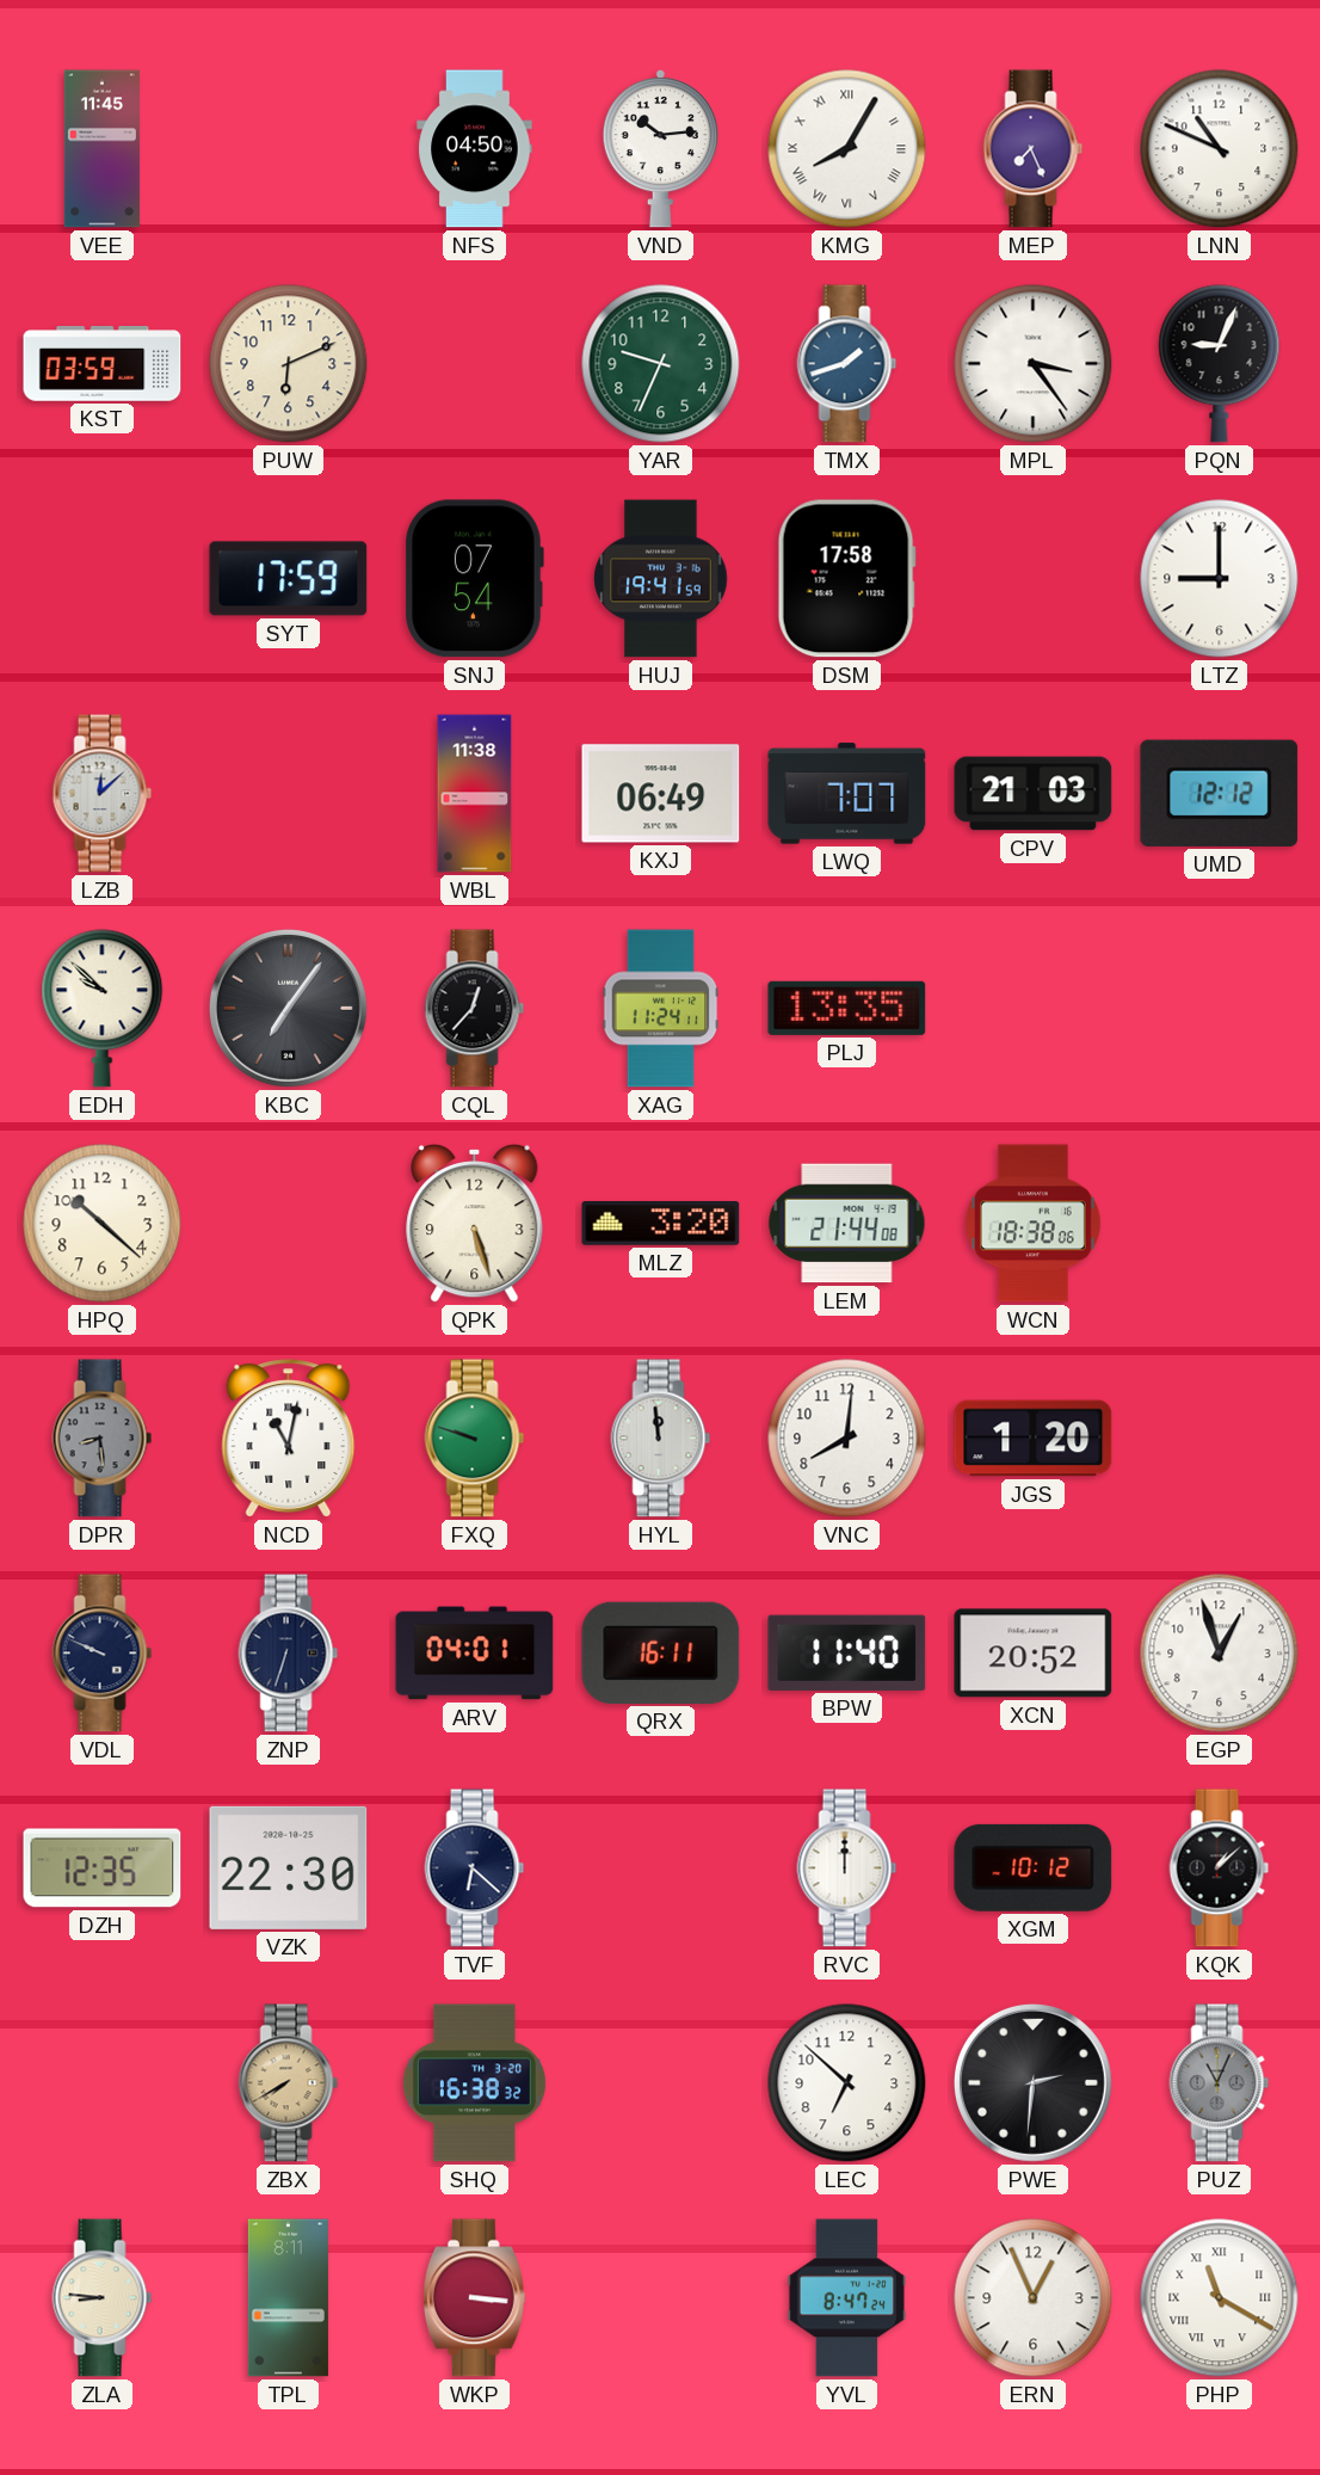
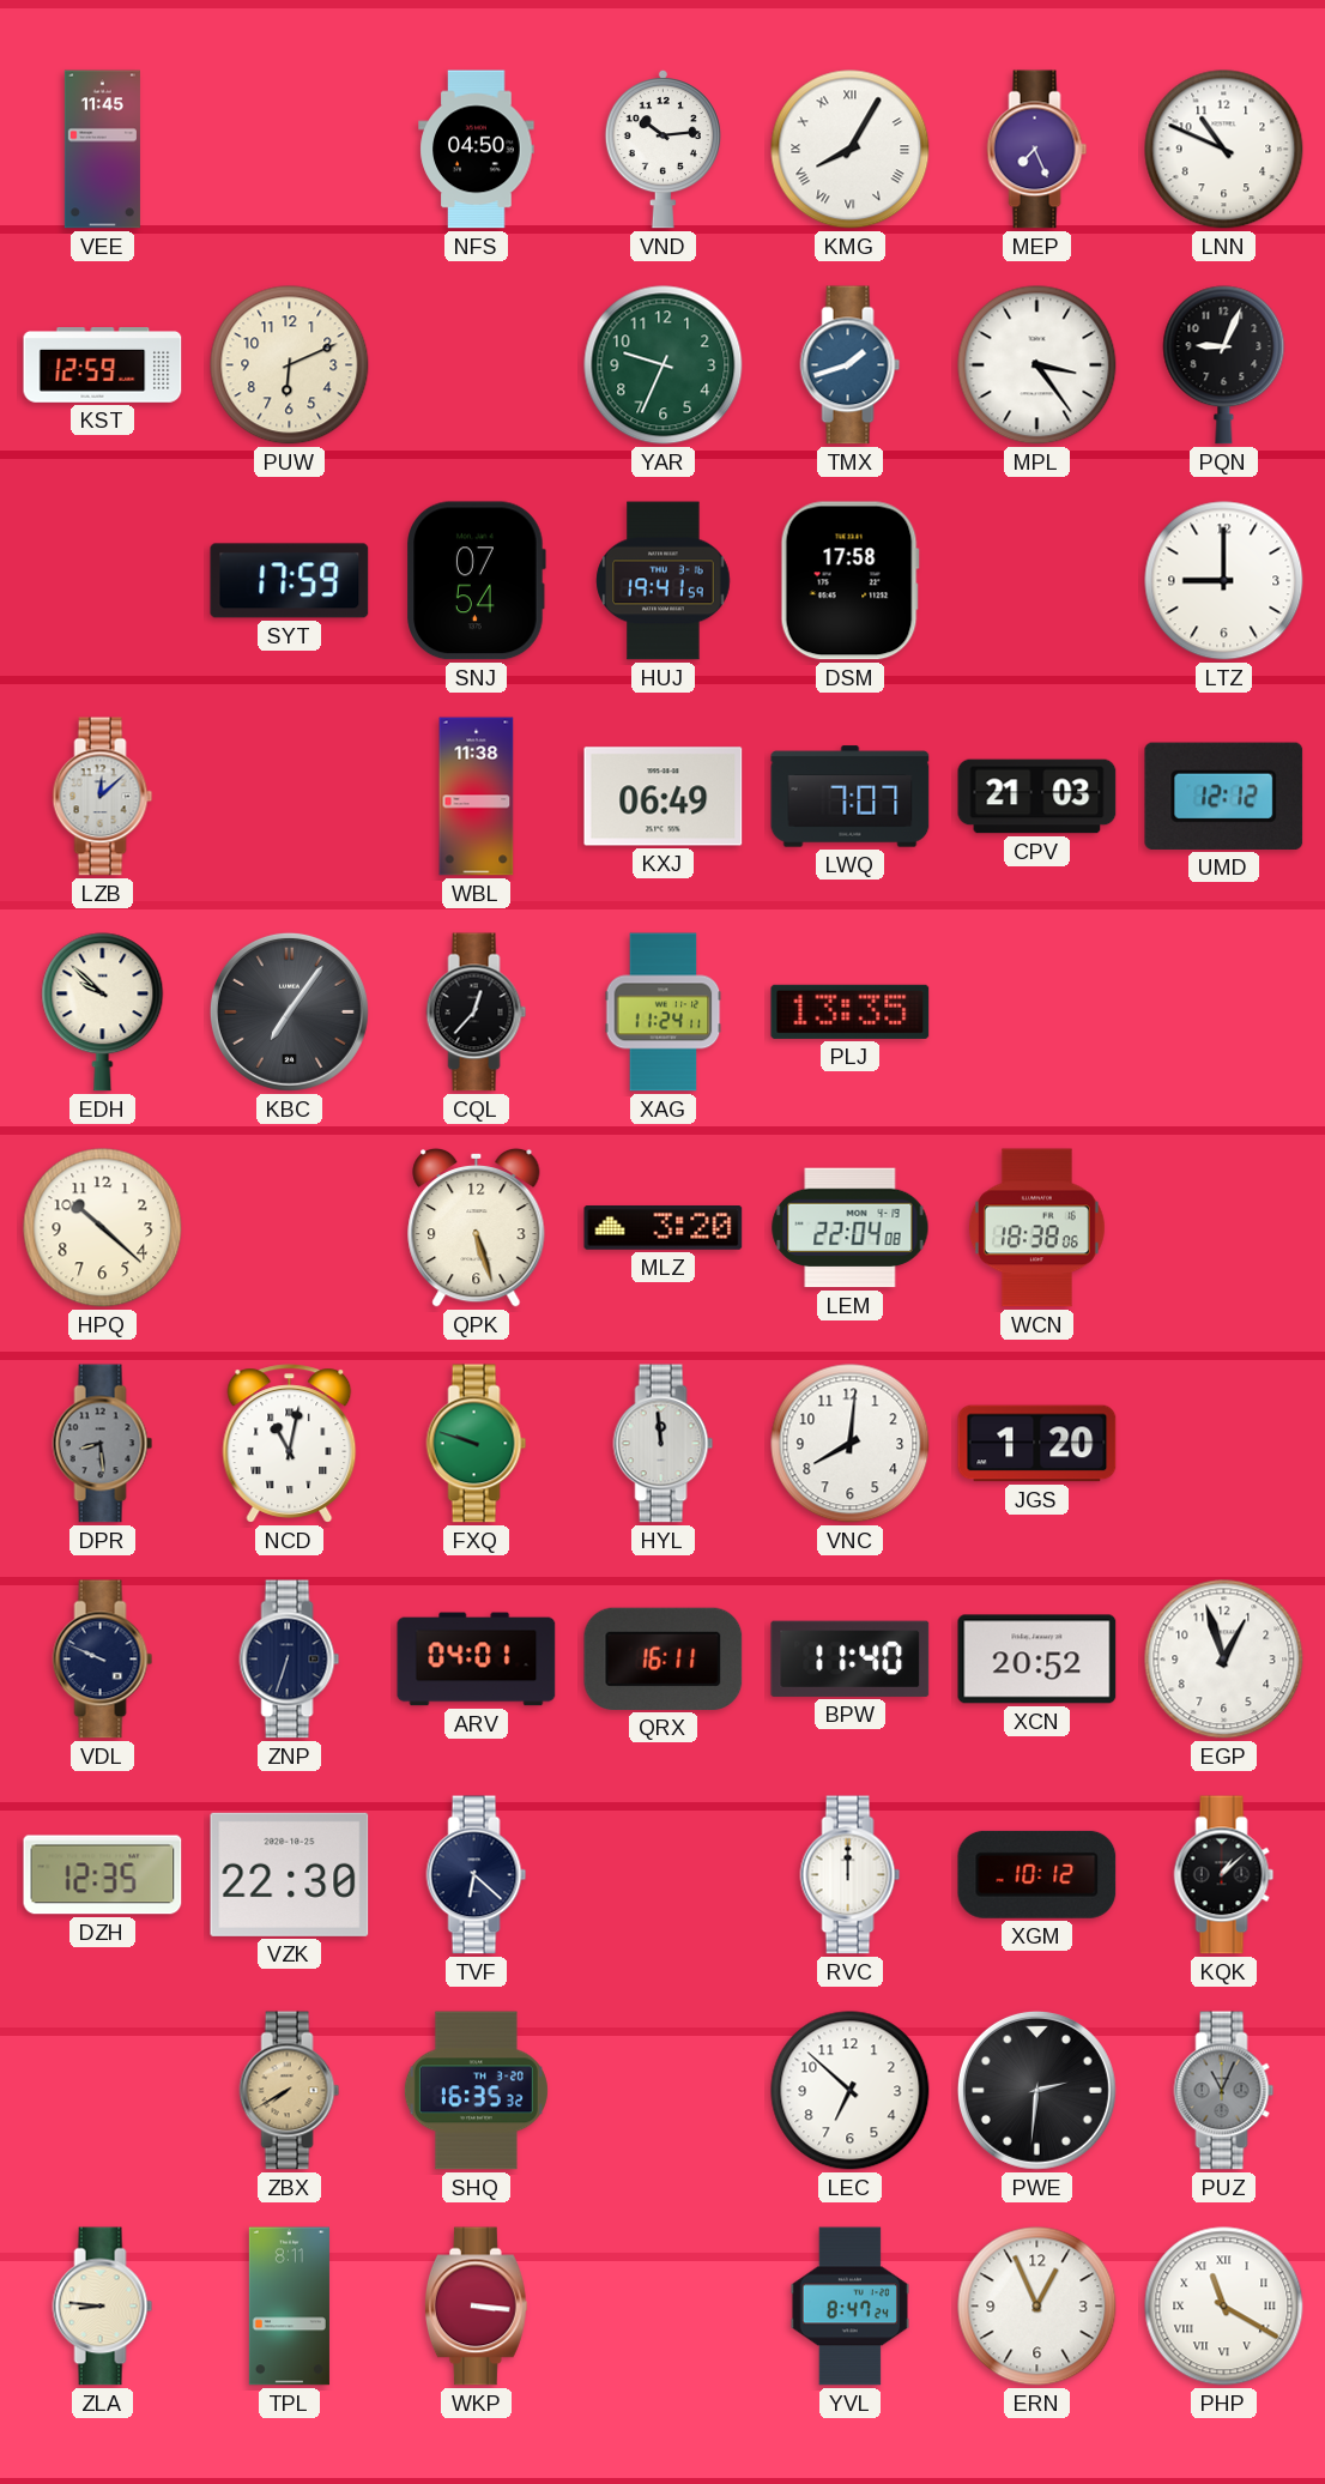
KST: 03:59 -> 12:59
LEM: 21:44 -> 22:04
SHQ: 16:38 -> 16:35
